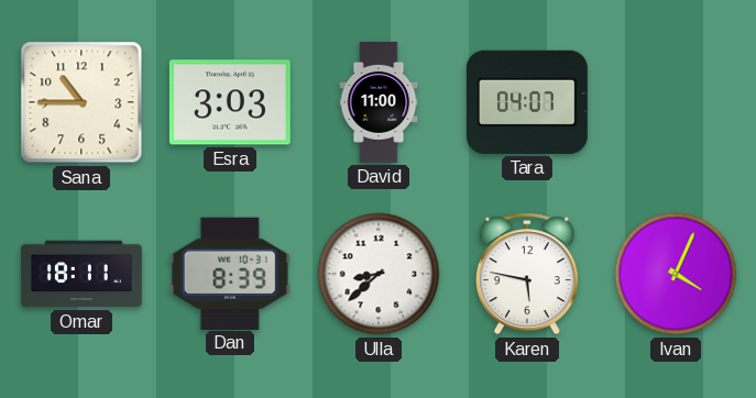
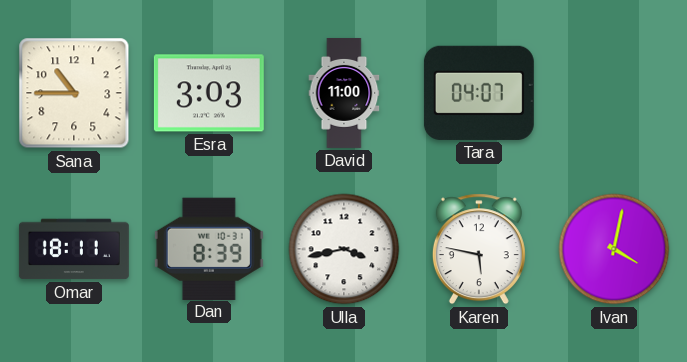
Ulla: 8:38 -> 3:43
Ivan: 4:04 -> 4:02
